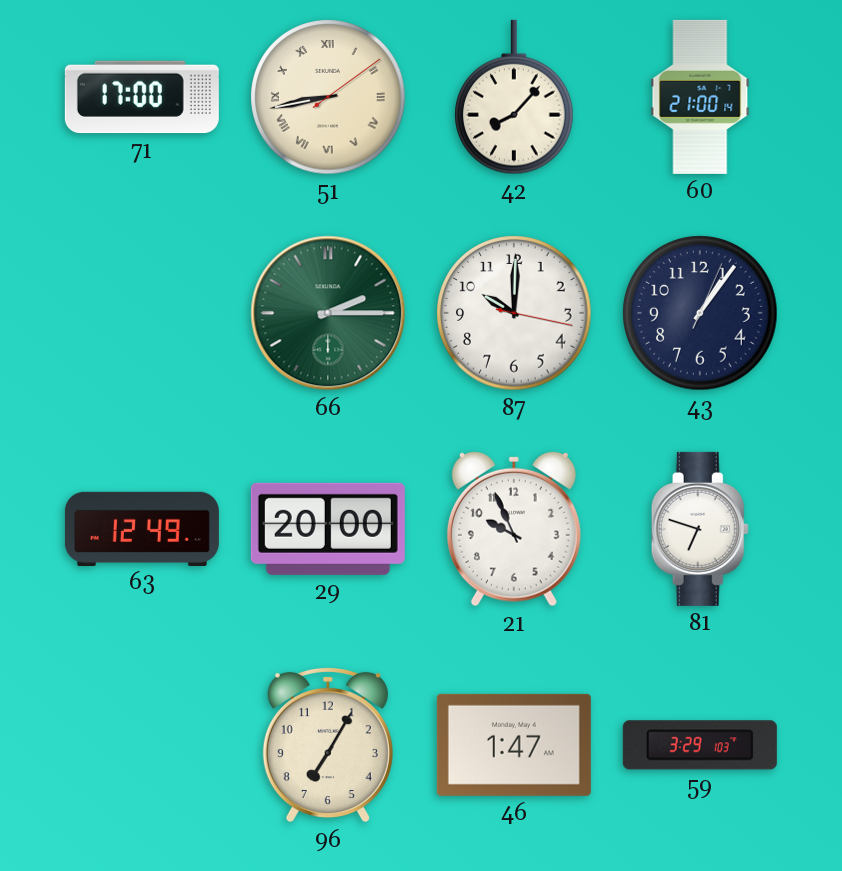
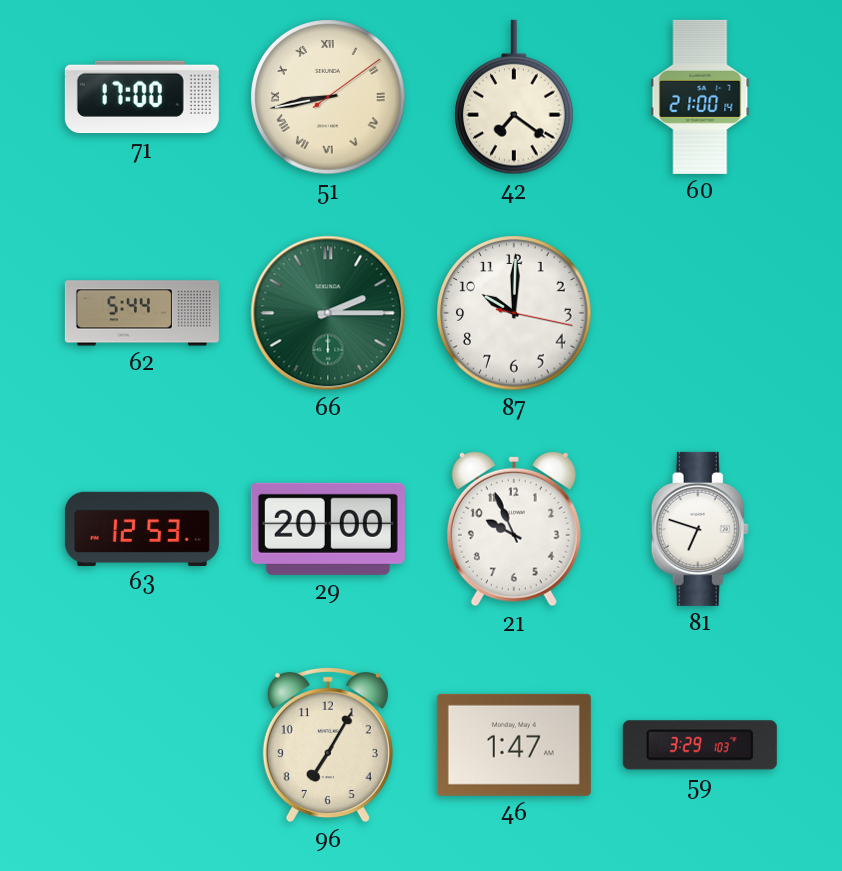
42: 8:07 -> 7:21
62: none -> 5:44
43: 1:06 -> none
63: 12:49 -> 12:53
